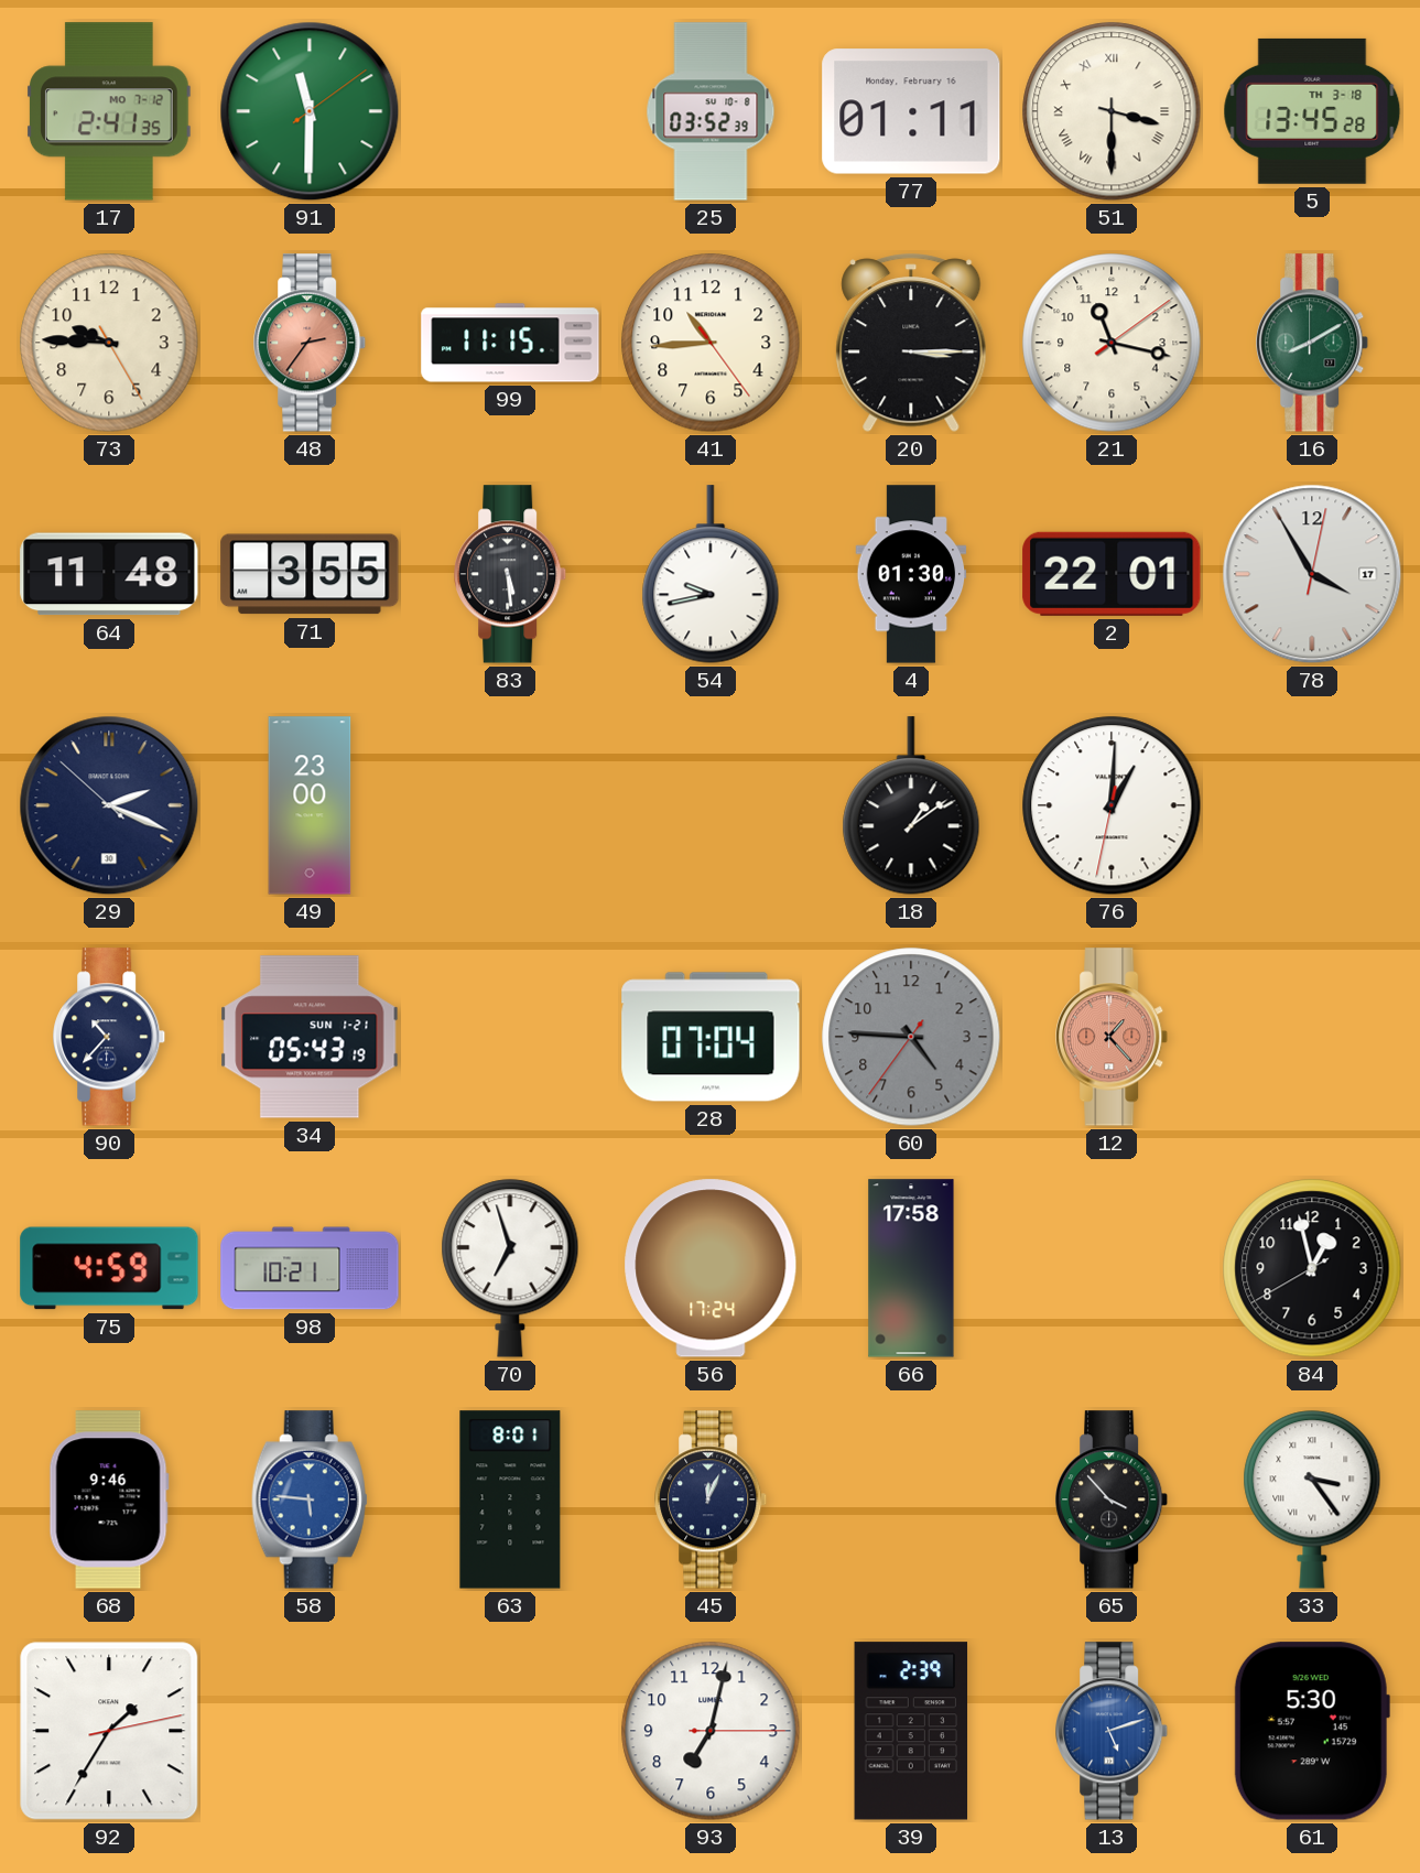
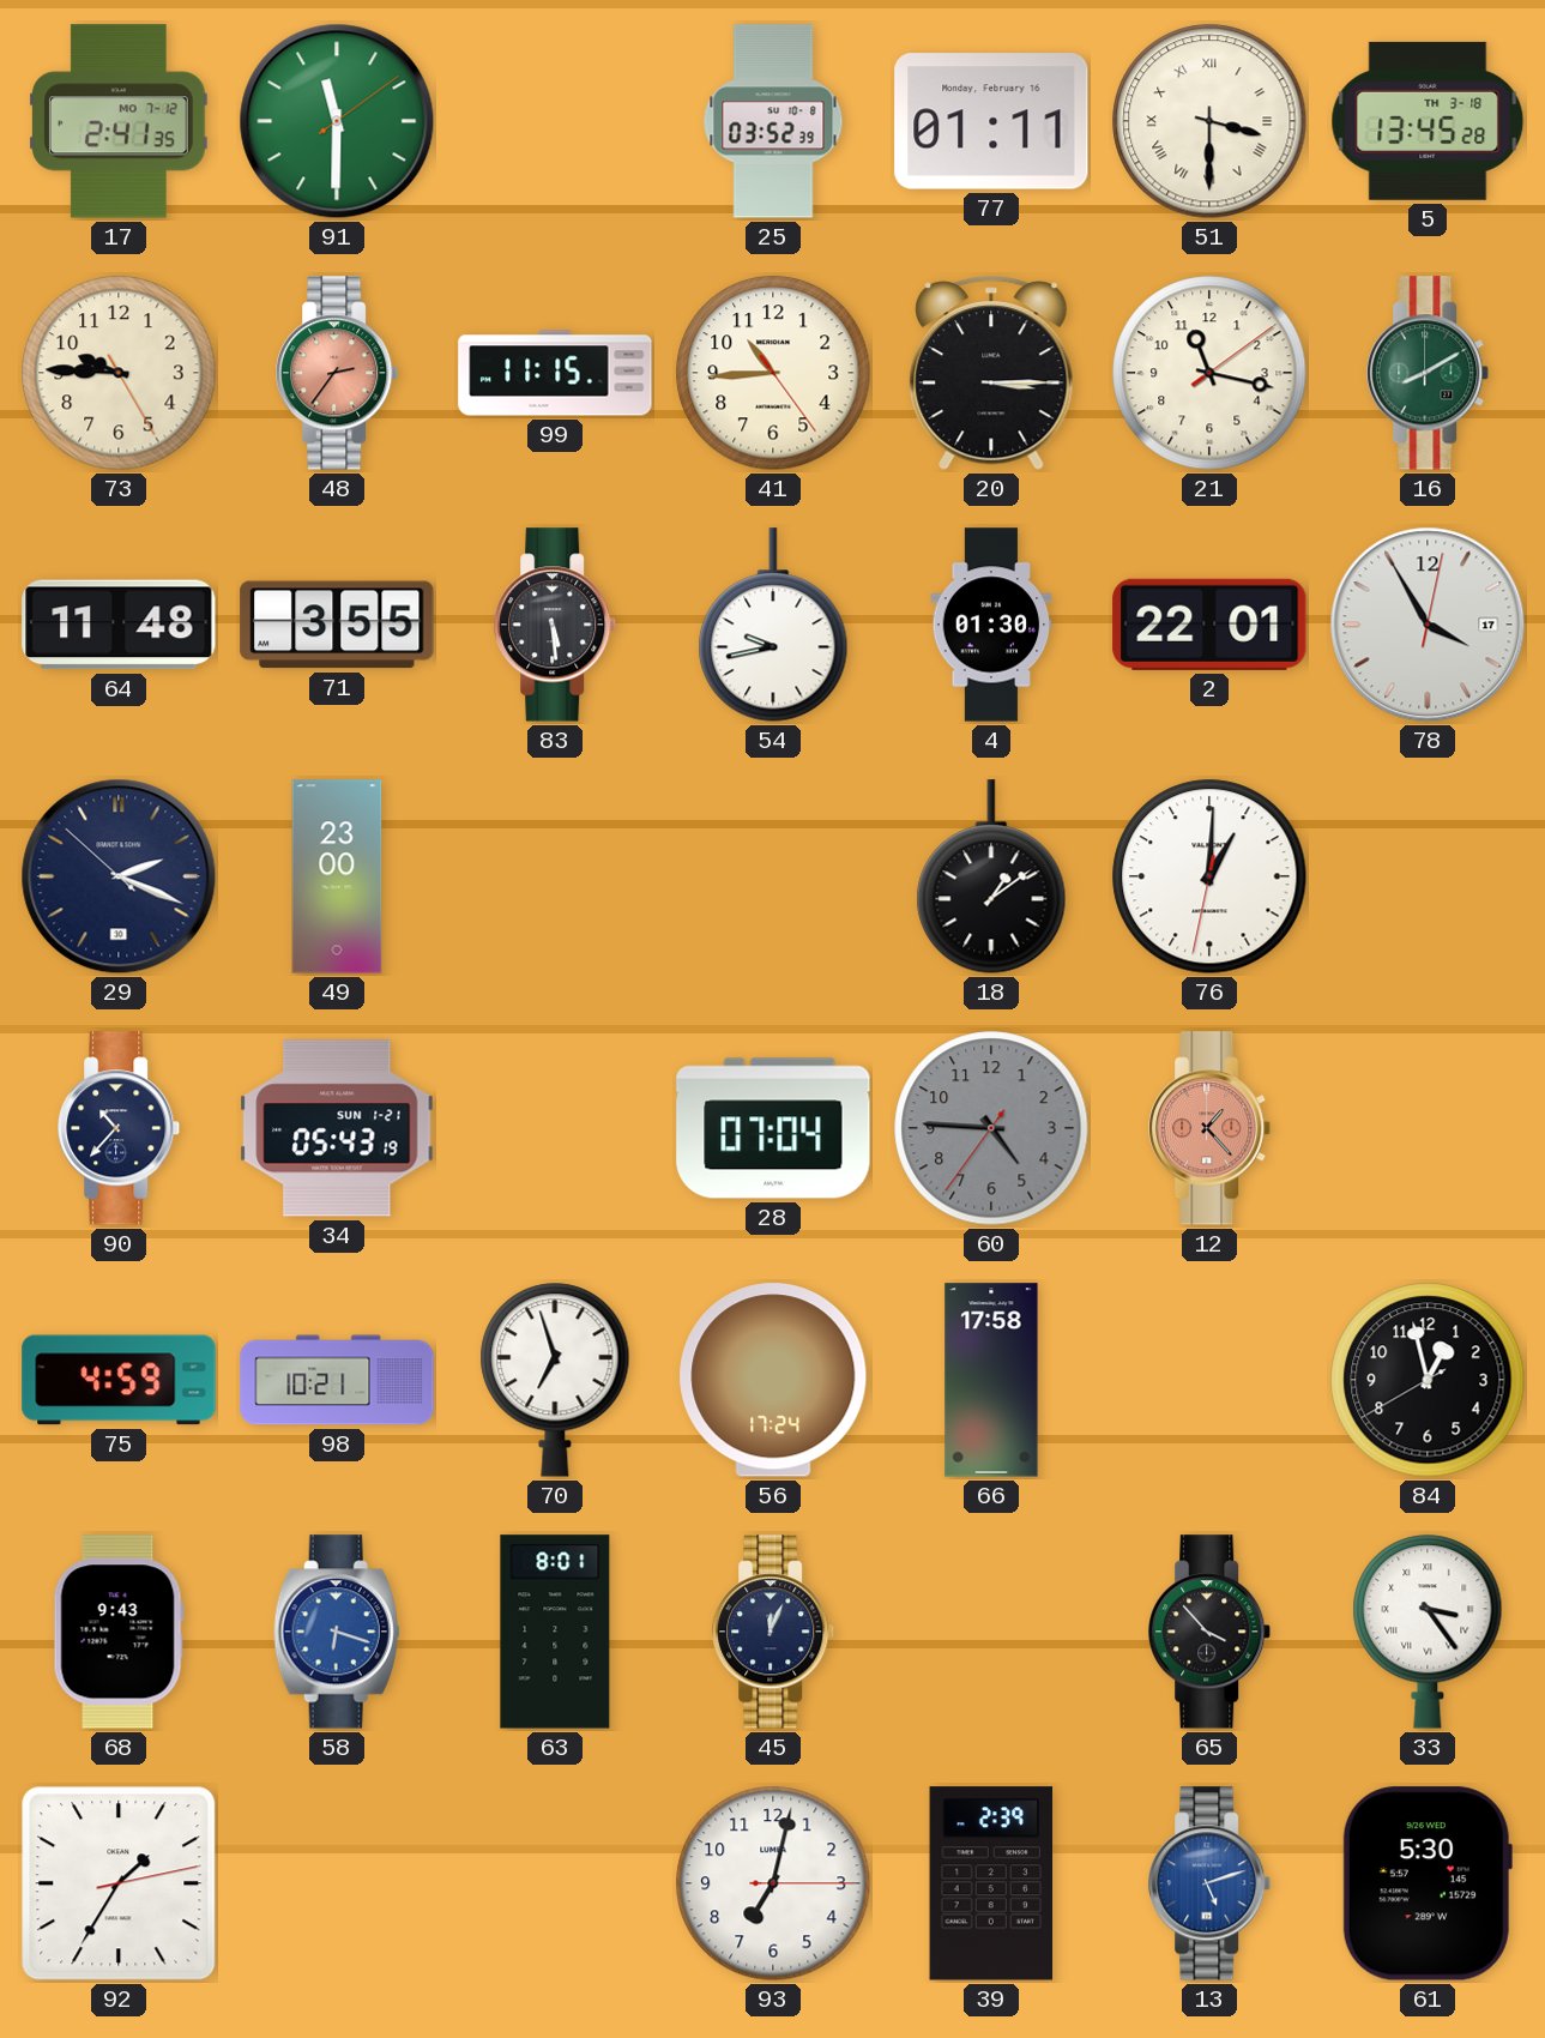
68: 9:46 -> 9:43
58: 5:46 -> 6:18
